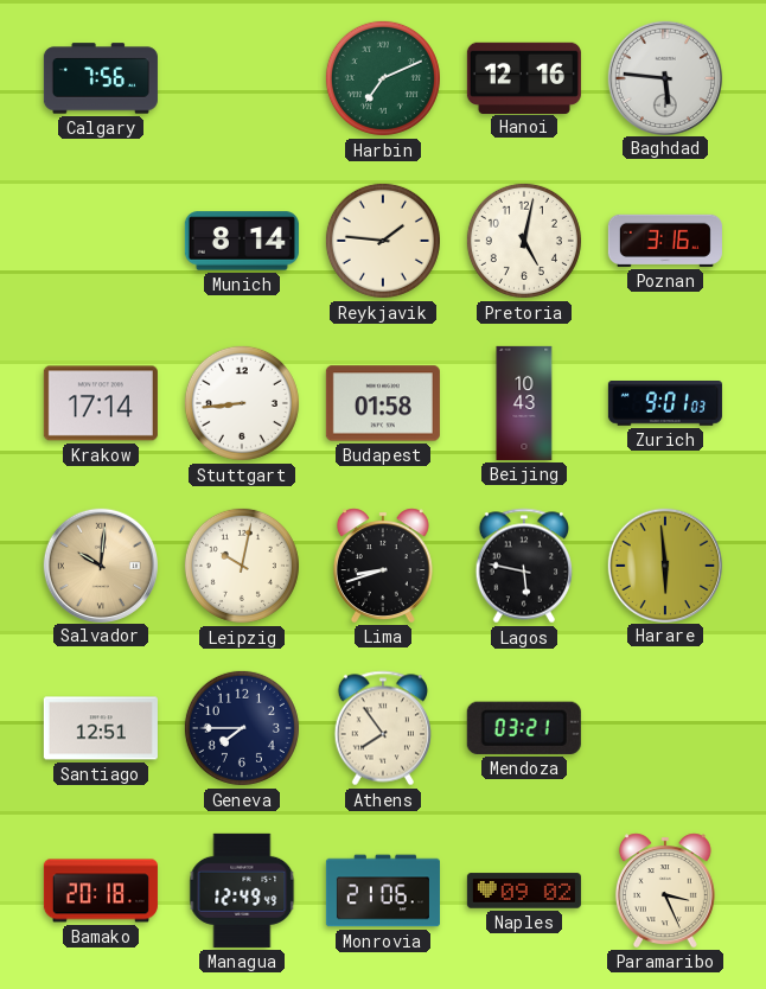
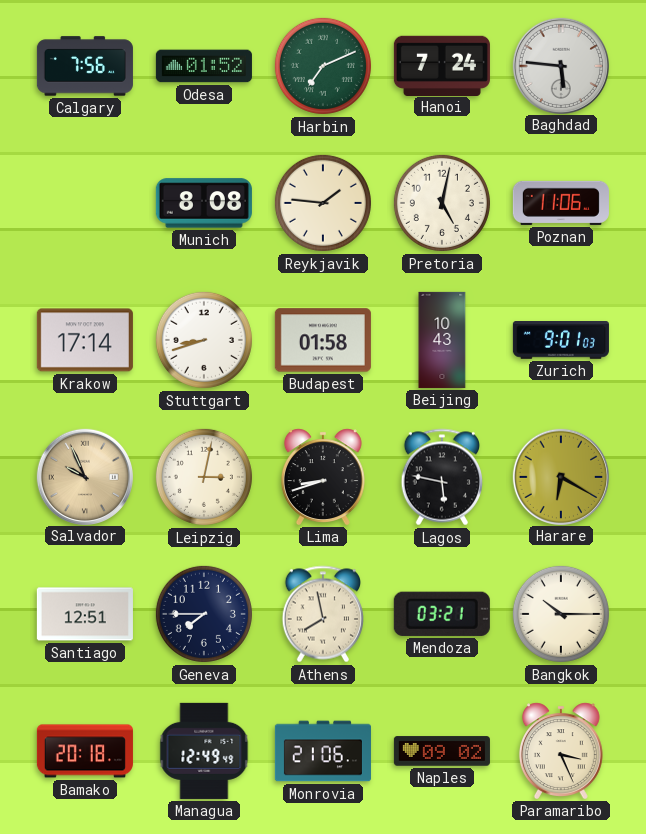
Odesa: none -> 01:52
Hanoi: 12:16 -> 7:24
Munich: 8:14 -> 8:08
Poznan: 3:16 -> 11:06
Stuttgart: 8:44 -> 8:42
Salvador: 10:01 -> 9:56
Leipzig: 10:02 -> 3:02
Harare: 5:59 -> 6:20
Athens: 7:54 -> 7:58
Bangkok: none -> 10:15
